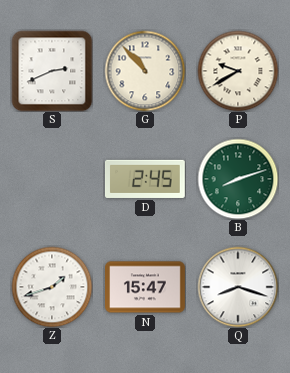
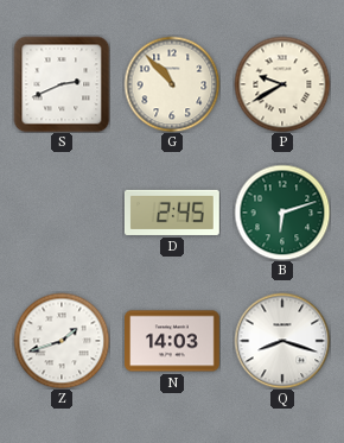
B: 8:12 -> 6:12
N: 15:47 -> 14:03
